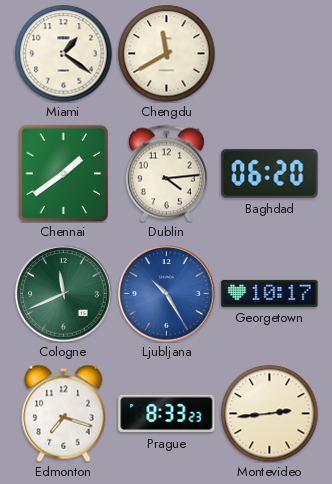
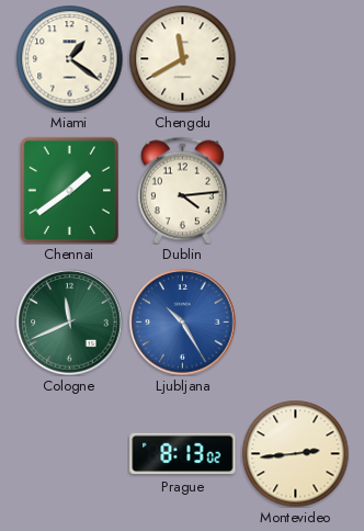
Baghdad: 06:20 -> none
Georgetown: 10:17 -> none
Edmonton: 7:18 -> none
Prague: 8:33 -> 8:13
